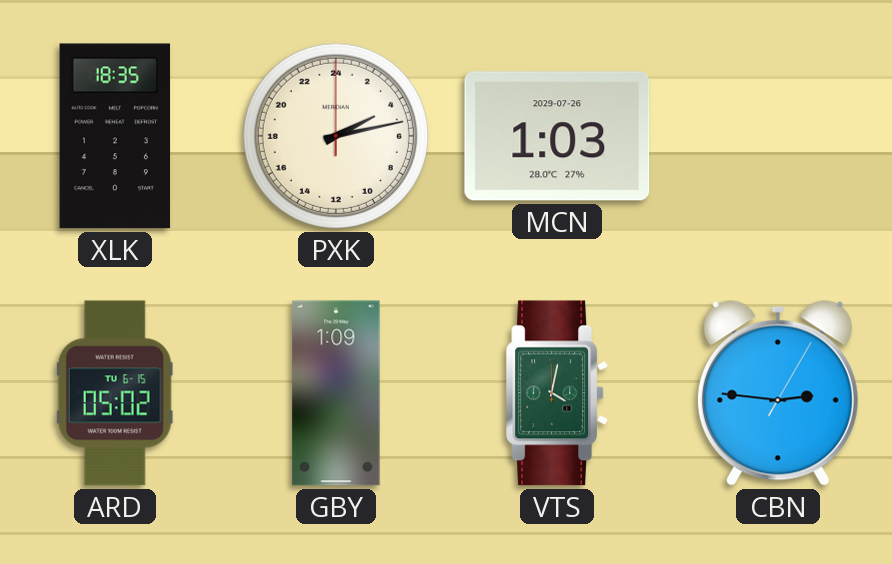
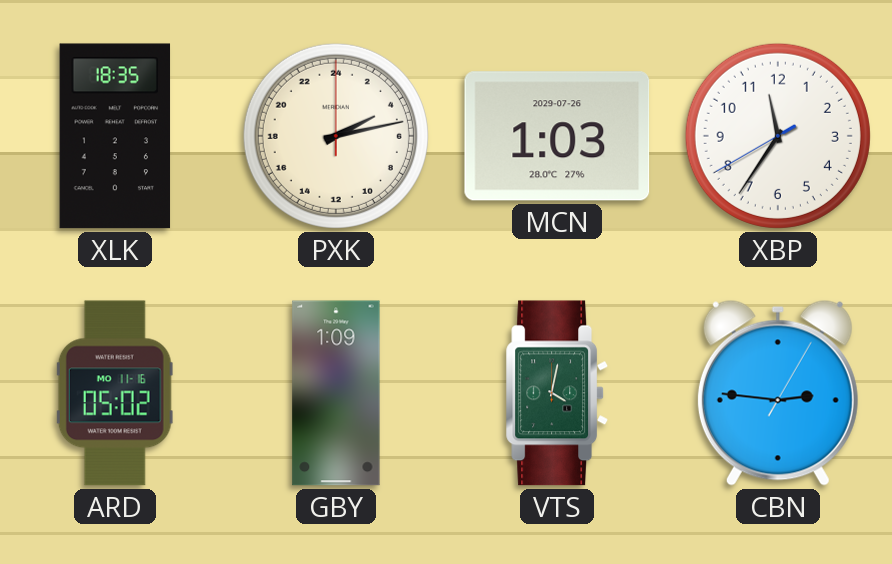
XBP: none -> 11:35
ARD date: TU 6-15 -> MO 11-16
